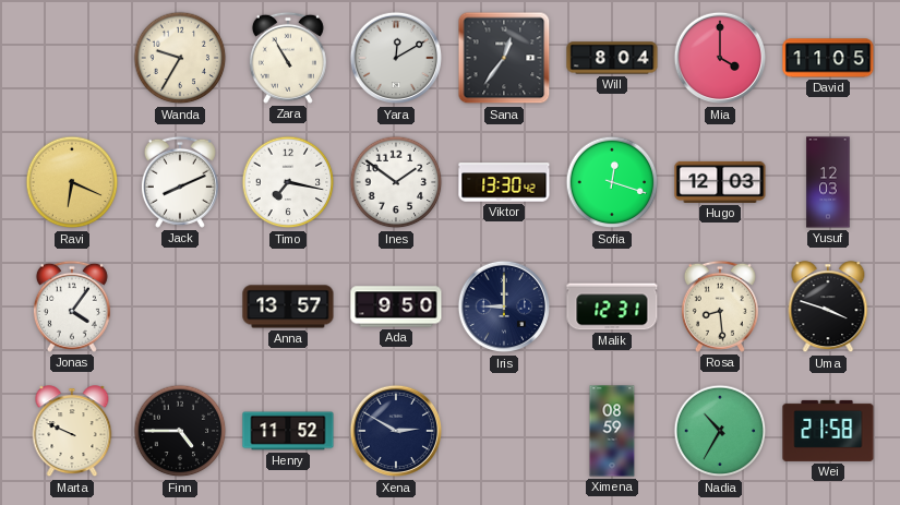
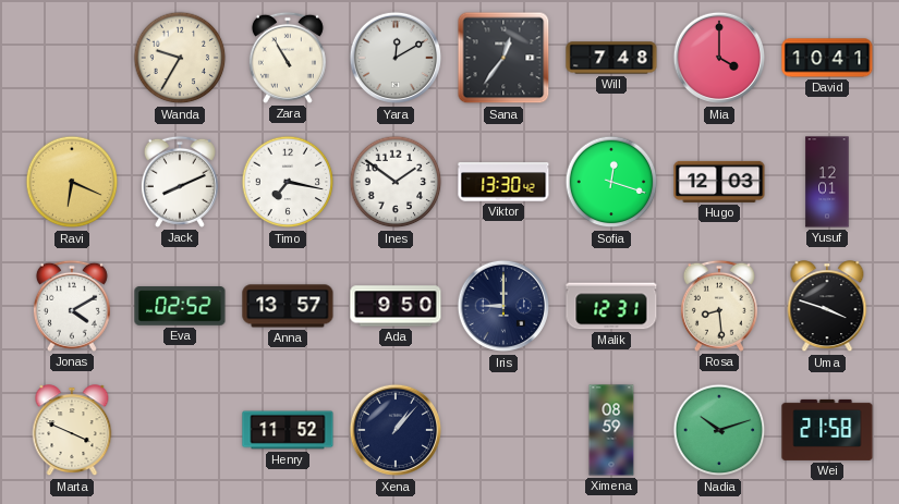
Will: 8:04 -> 7:48
David: 11:05 -> 10:41
Yusuf: 12:03 -> 12:01
Jonas: 4:06 -> 4:10
Eva: none -> 02:52
Marta: 9:49 -> 3:49
Finn: 4:45 -> none
Xena: 2:50 -> 1:07
Nadia: 10:35 -> 10:12
